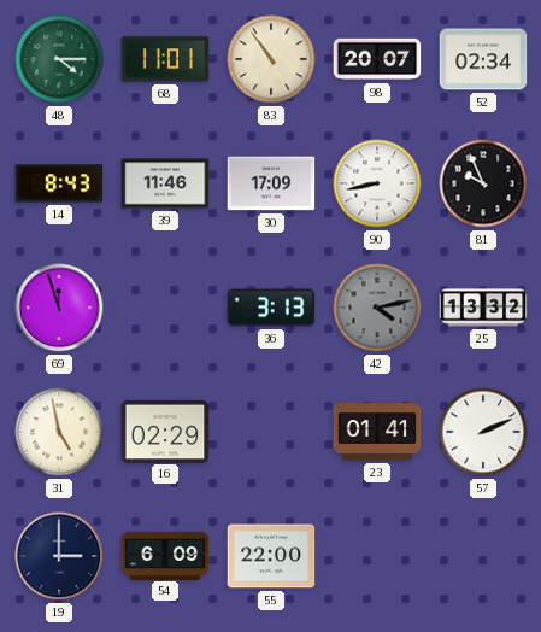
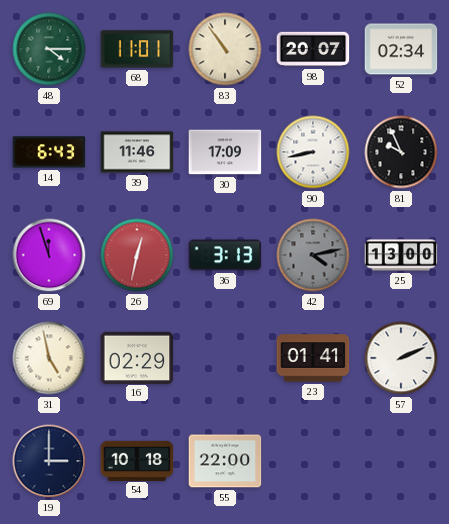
14: 8:43 -> 6:43
26: none -> 12:32
25: 13:32 -> 13:00
54: 6:09 -> 10:18
